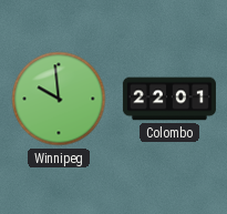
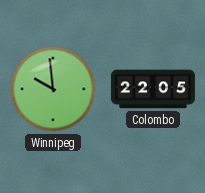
Colombo: 22:01 -> 22:05
